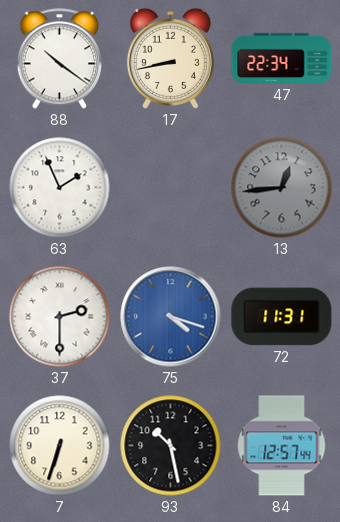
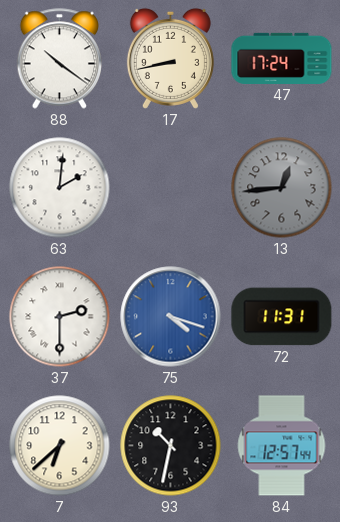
47: 22:34 -> 17:24
63: 1:56 -> 2:01
7: 6:33 -> 6:38
93: 10:28 -> 10:32
